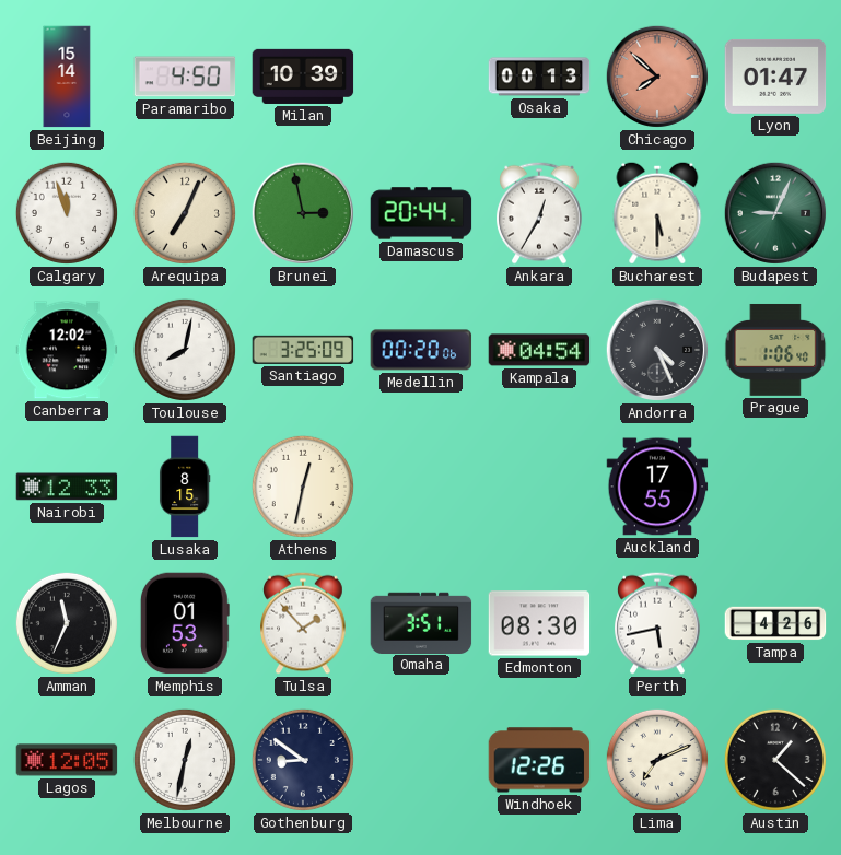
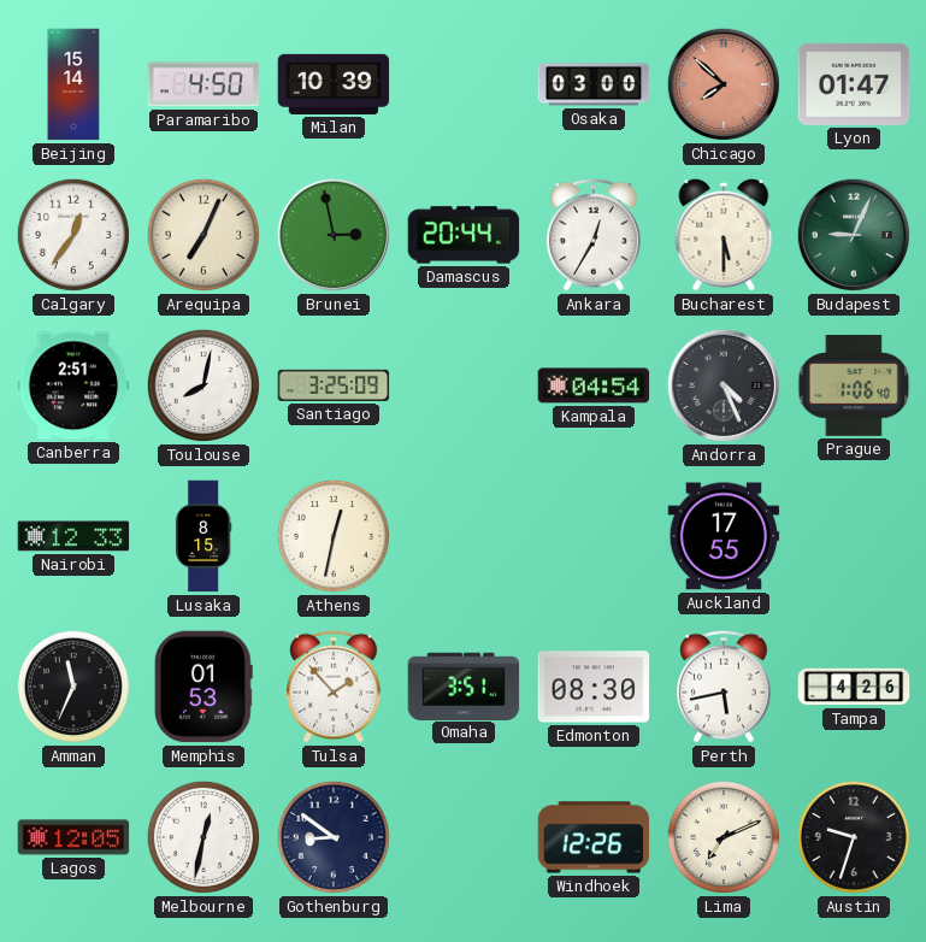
Osaka: 00:13 -> 03:00
Calgary: 11:57 -> 12:36
Canberra: 12:02 -> 2:51
Medellin: 00:20 -> none
Austin: 1:22 -> 9:33
